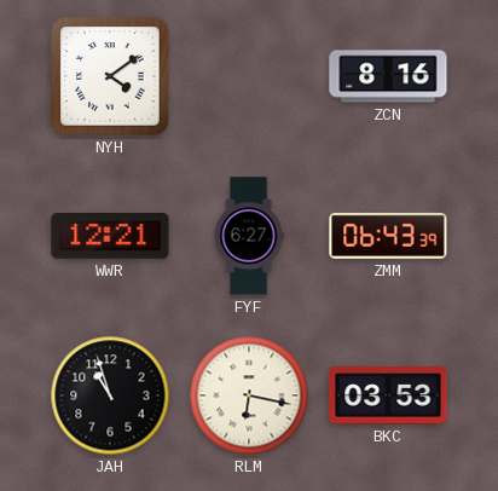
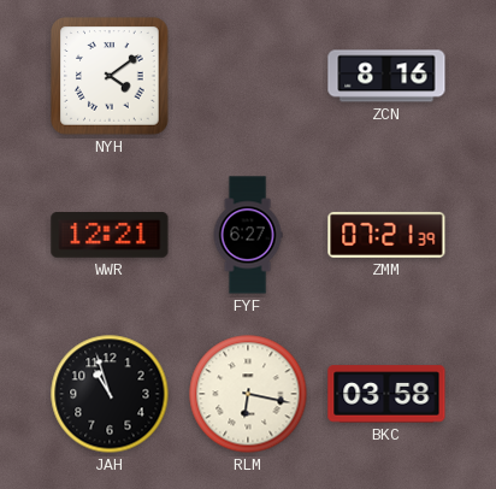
ZMM: 06:43 -> 07:21
BKC: 03:53 -> 03:58
